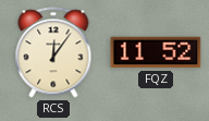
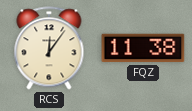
FQZ: 11:52 -> 11:38
